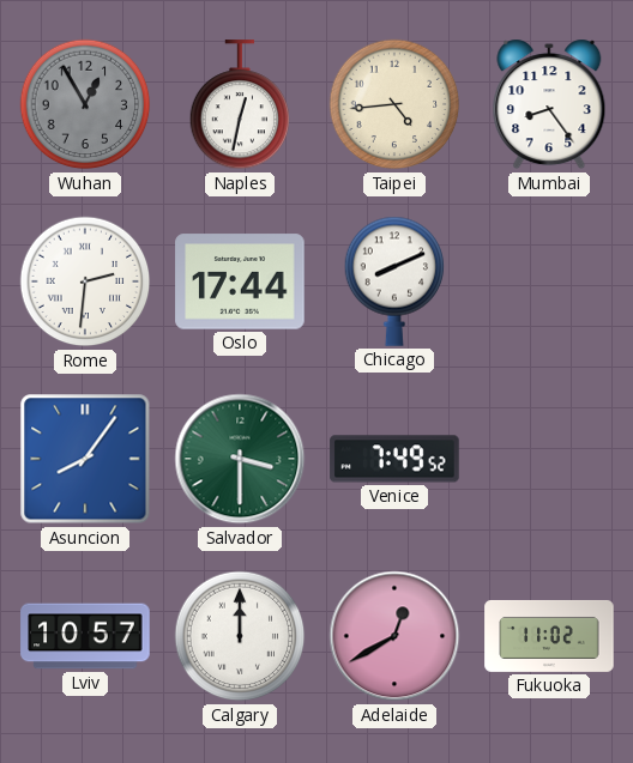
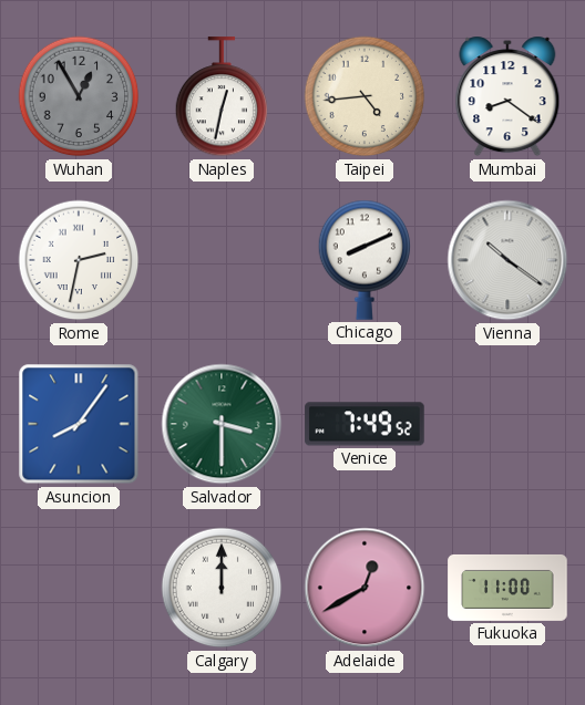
Mumbai: 8:24 -> 8:21
Rome: 2:31 -> 2:32
Oslo: 17:44 -> none
Vienna: none -> 10:21
Lviv: 10:57 -> none
Fukuoka: 11:02 -> 11:00
